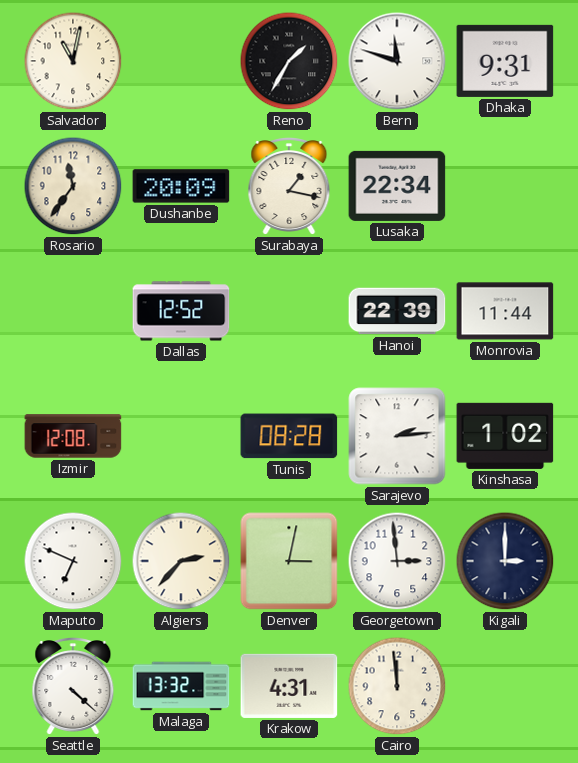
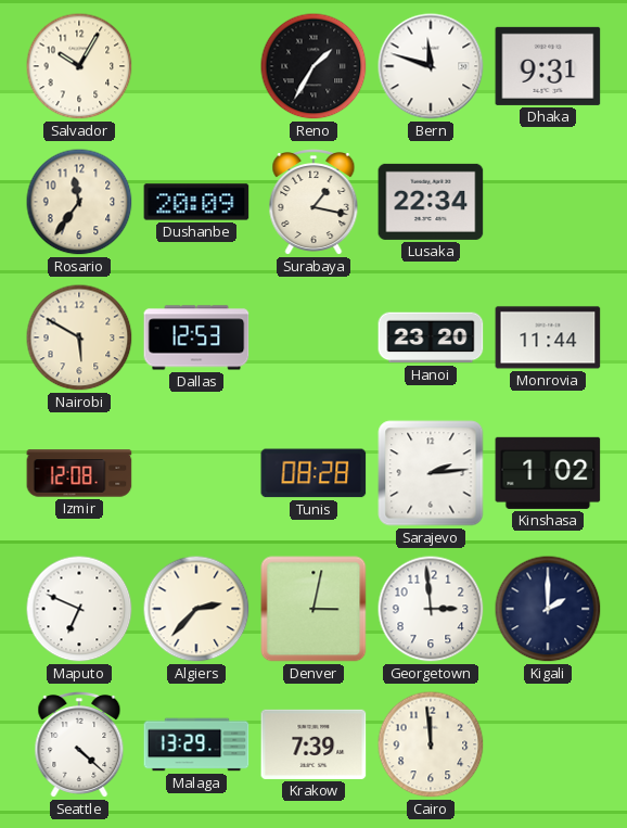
Salvador: 11:02 -> 10:05
Nairobi: none -> 5:50
Dallas: 12:52 -> 12:53
Hanoi: 22:39 -> 23:20
Kigali: 3:00 -> 2:00
Malaga: 13:32 -> 13:29
Krakow: 4:31 -> 7:39
